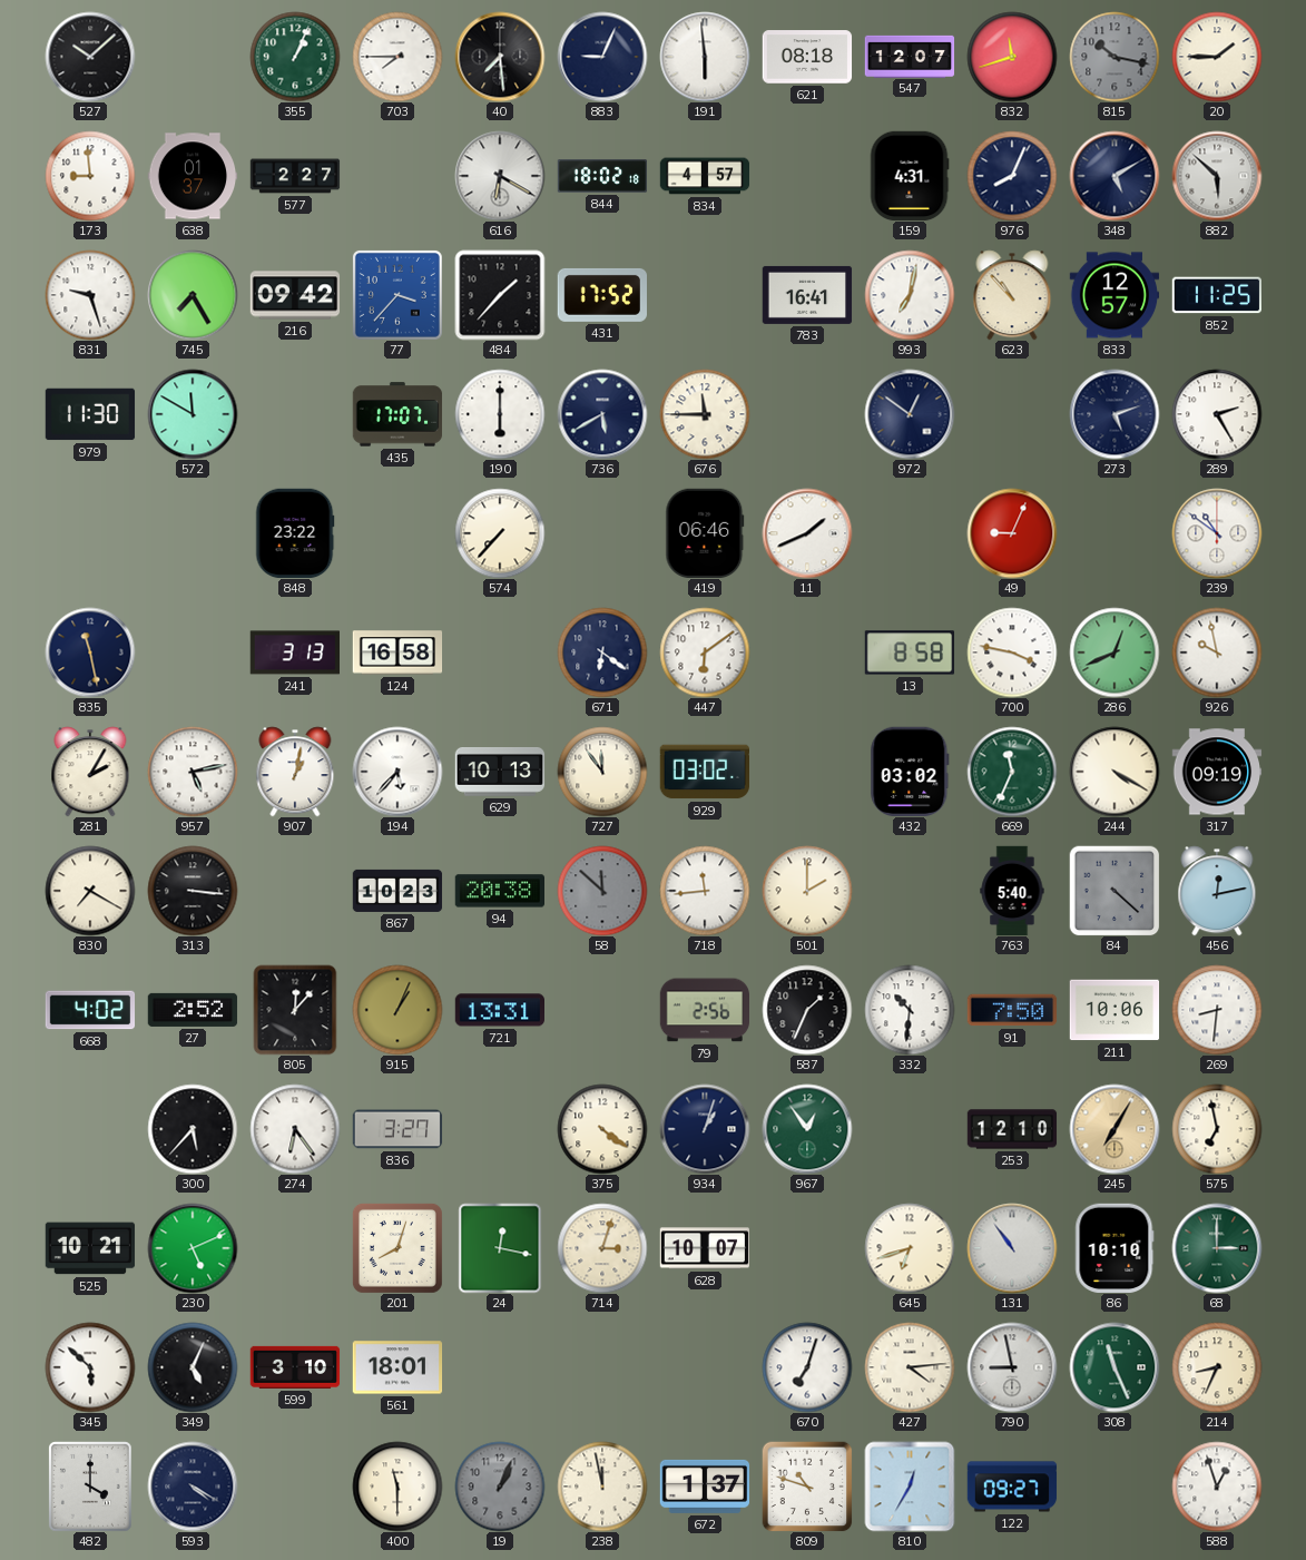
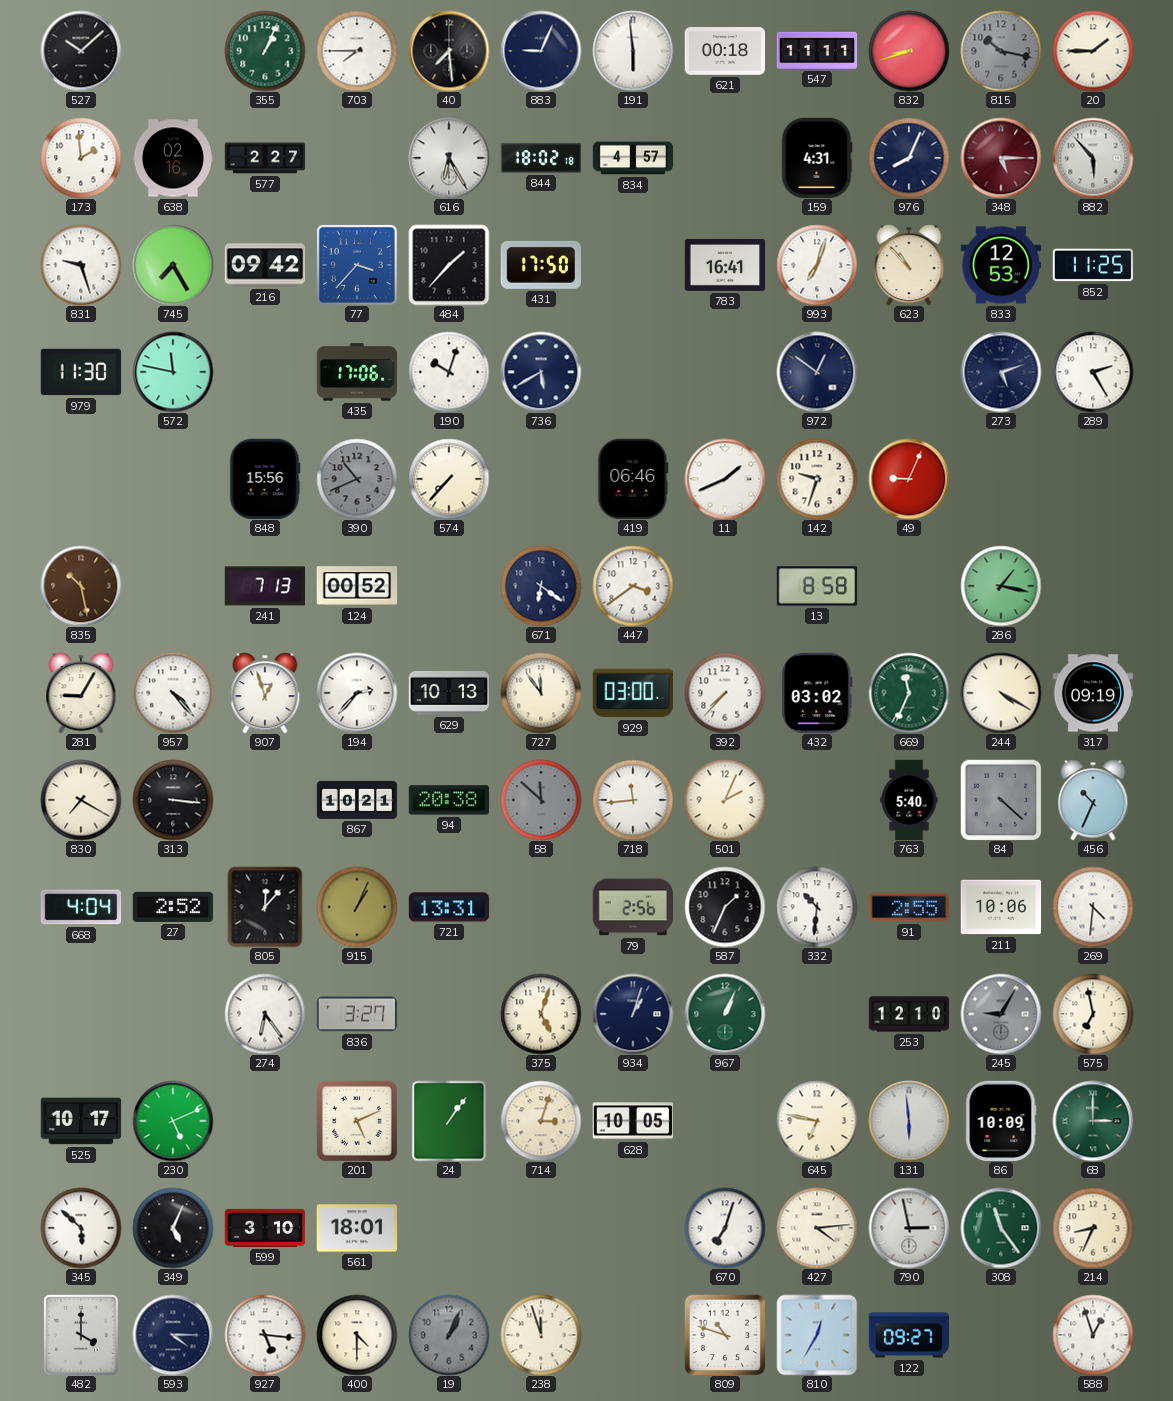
621: 08:18 -> 00:18
547: 12:07 -> 11:11
832: 11:42 -> 8:42
173: 8:59 -> 1:59
638: 01:37 -> 02:16
616: 6:20 -> 6:25
348: 5:10 -> 5:15
348 dial: navy -> burgundy
882: 5:52 -> 5:53
431: 17:52 -> 17:50
993: 7:02 -> 7:03
833: 12:57 -> 12:53
572: 11:50 -> 11:47
435: 17:07 -> 17:06
190: 6:00 -> 10:03
676: 11:45 -> none
848: 23:22 -> 15:56
390: none -> 10:41
142: none -> 9:33
239: 10:51 -> none
835: 11:28 -> 10:28
835 dial: navy -> brown
241: 3:13 -> 7:13
124: 16:58 -> 00:52
447: 6:09 -> 3:39
700: 3:47 -> none
286: 12:41 -> 1:17
926: 9:58 -> none
281: 2:05 -> 9:05
957: 5:13 -> 4:23
907: 1:02 -> 12:57
194: 5:37 -> 2:37
929: 03:02 -> 03:00
392: none -> 7:37
867: 10:23 -> 10:21
501: 2:00 -> 2:04
456: 12:13 -> 10:34
668: 4:02 -> 4:04
91: 7:50 -> 2:55
269: 8:31 -> 4:31
300: 5:37 -> none
375: 4:21 -> 5:03
967: 12:54 -> 1:04
245: 7:05 -> 9:05
245 dial: champagne -> grey
525: 10:21 -> 10:17
201: 8:03 -> 5:11
24: 12:17 -> 1:06
628: 10:07 -> 10:05
645: 6:42 -> 6:47
131: 10:54 -> 5:59
86: 10:10 -> 10:09
790: 8:58 -> 2:58
308: 11:26 -> 11:24
593: 4:20 -> 4:15
927: none -> 5:16
400: 11:30 -> 4:30
238: 11:58 -> 11:57
672: 1:37 -> none
